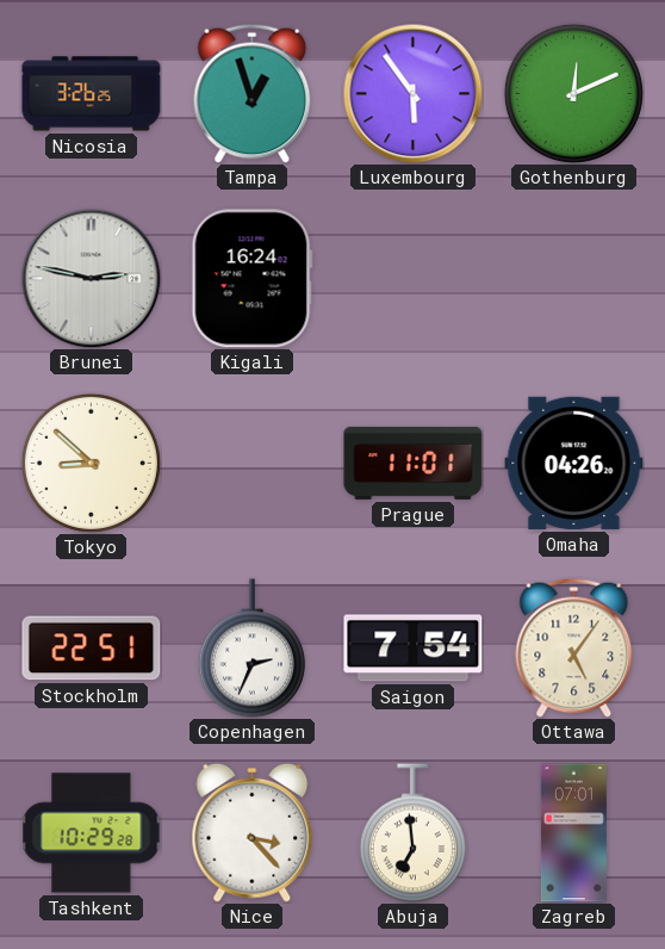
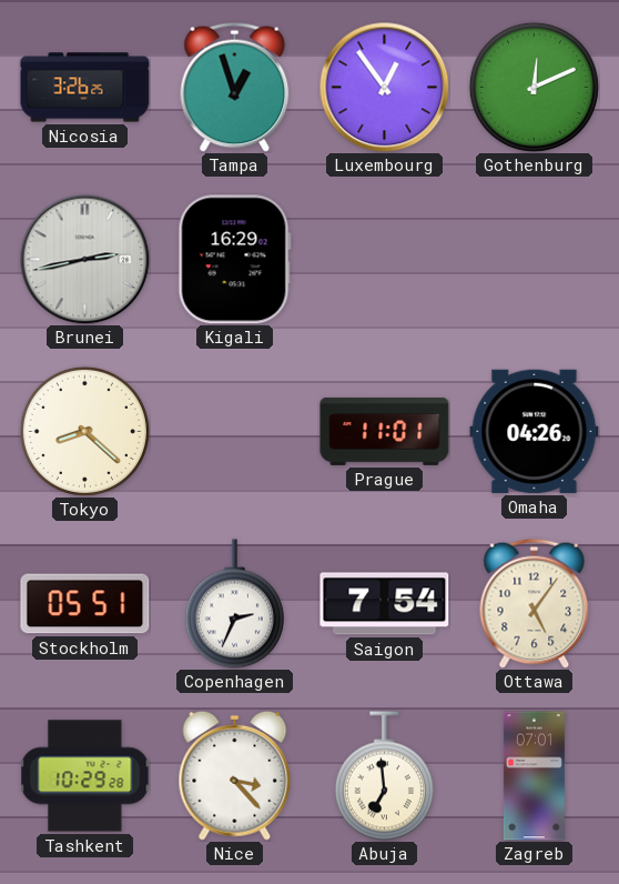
Luxembourg: 5:54 -> 12:54
Brunei: 2:47 -> 2:43
Kigali: 16:24 -> 16:29
Tokyo: 8:52 -> 8:22
Stockholm: 22:51 -> 05:51
